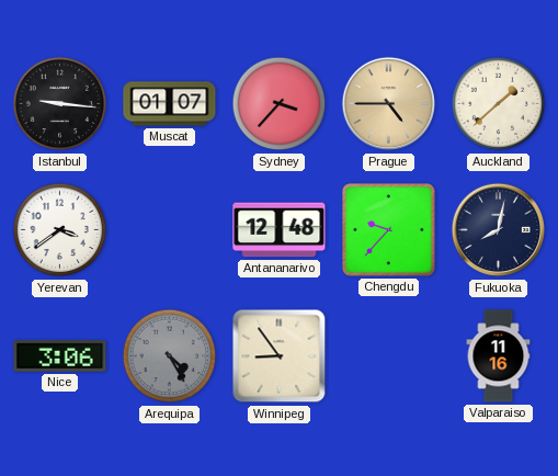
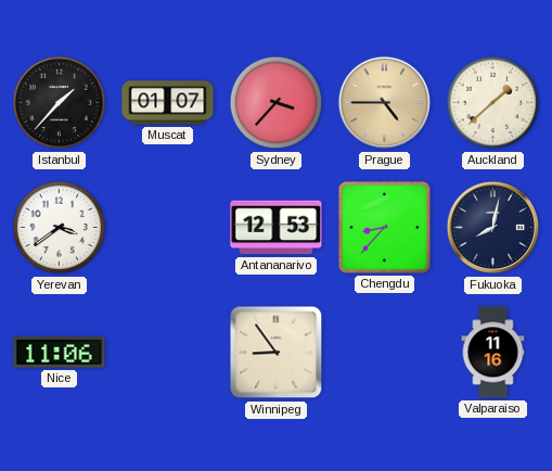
Istanbul: 9:16 -> 1:37
Antananarivo: 12:48 -> 12:53
Chengdu: 9:37 -> 8:37
Nice: 3:06 -> 11:06
Arequipa: 4:25 -> none
